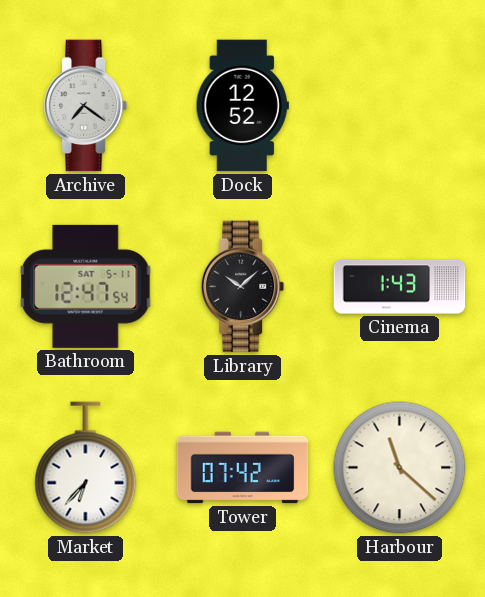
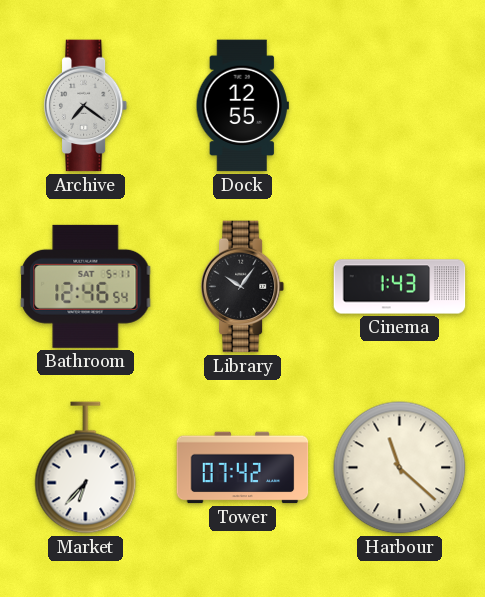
Dock: 12:52 -> 12:55
Bathroom: 12:47 -> 12:46
Library: 10:08 -> 10:06
